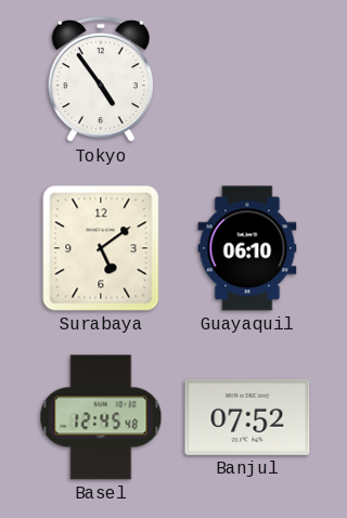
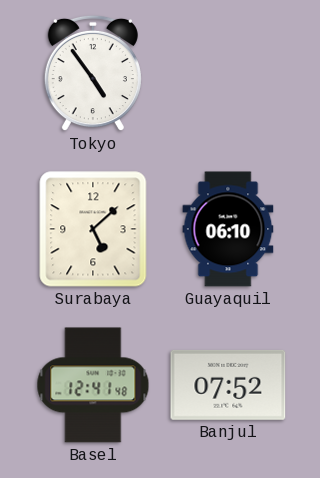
Surabaya: 5:09 -> 5:08
Basel: 12:45 -> 12:41
